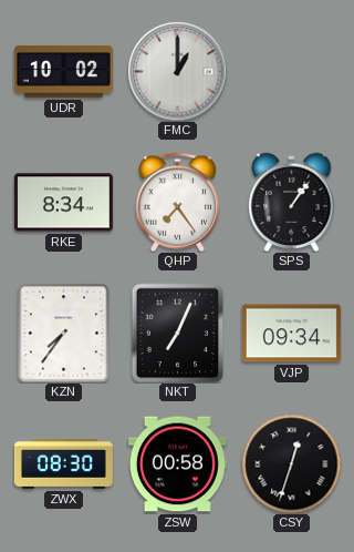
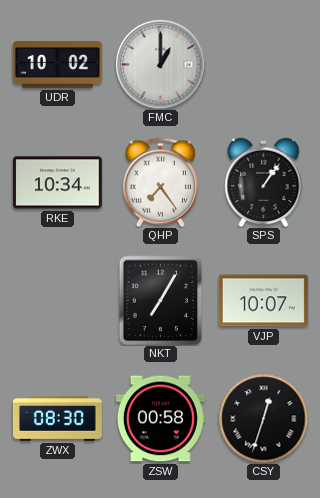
RKE: 8:34 -> 10:34
KZN: 7:36 -> none
NKT: 7:04 -> 7:05
VJP: 09:34 -> 10:07
